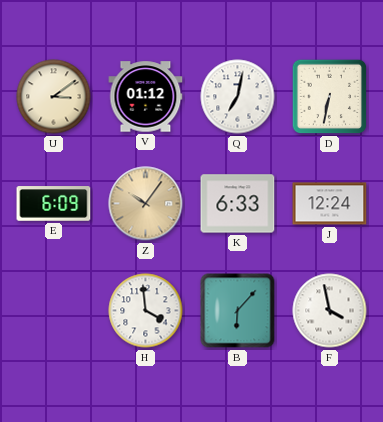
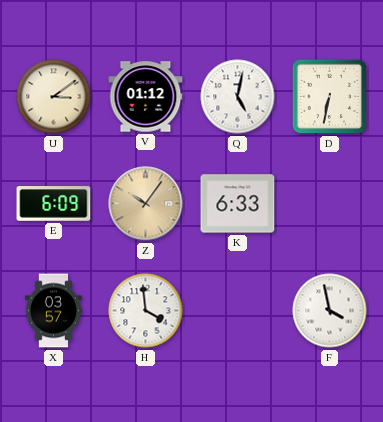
Q: 7:02 -> 5:02
J: 12:24 -> none
X: none -> 03:57
B: 6:07 -> none
